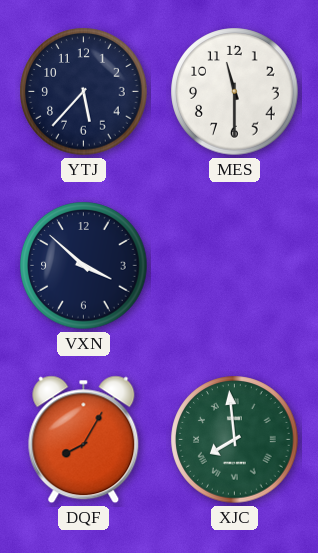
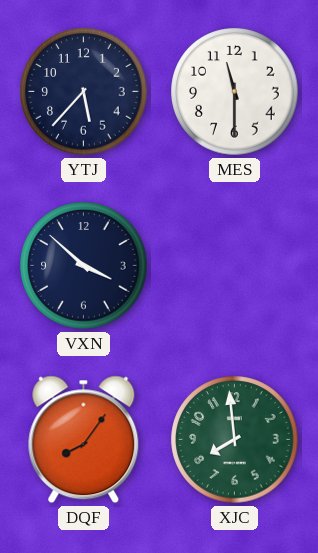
DQF: 8:05 -> 8:06
XJC numerals: Roman -> Arabic
